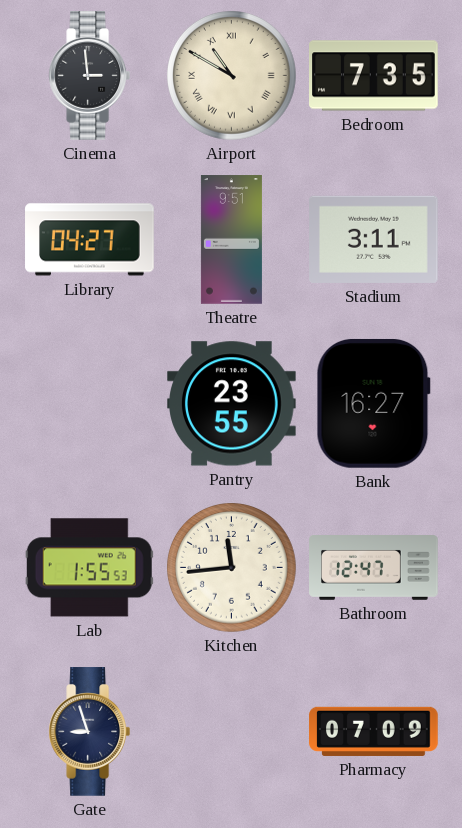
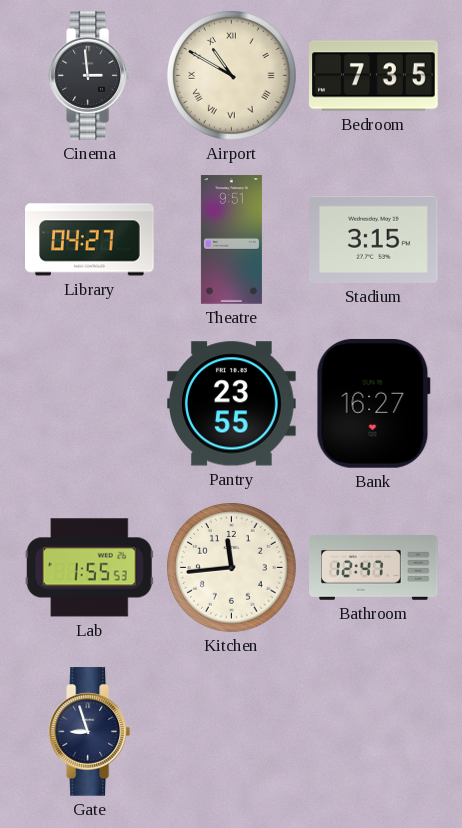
Stadium: 3:11 -> 3:15
Pharmacy: 07:09 -> none
